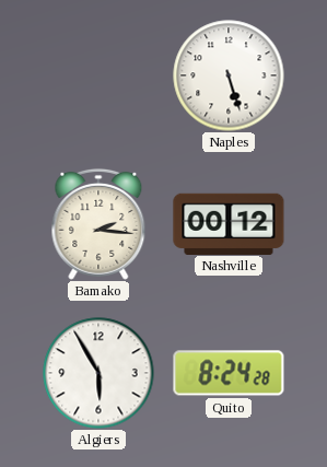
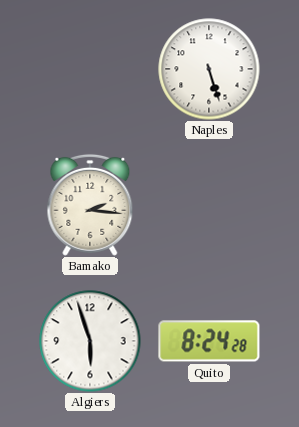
Nashville: 00:12 -> none
Algiers: 5:55 -> 5:57
